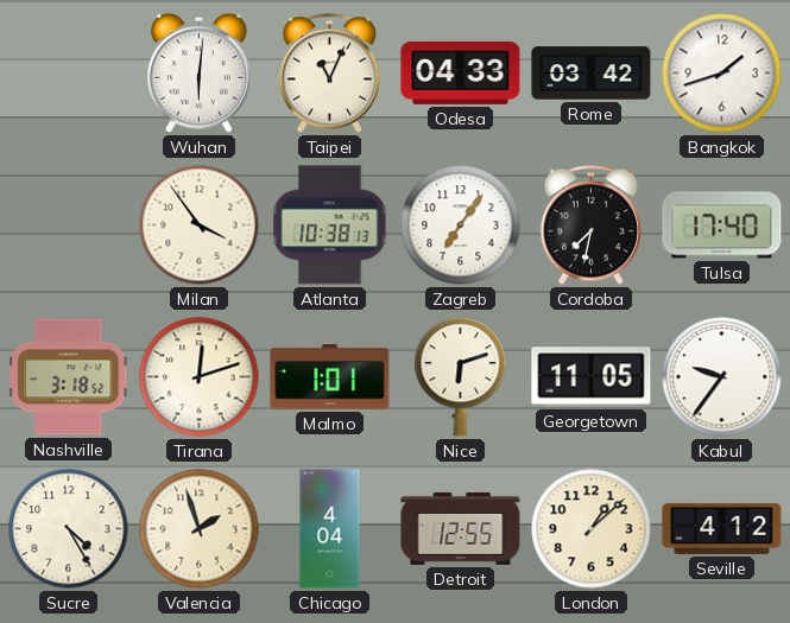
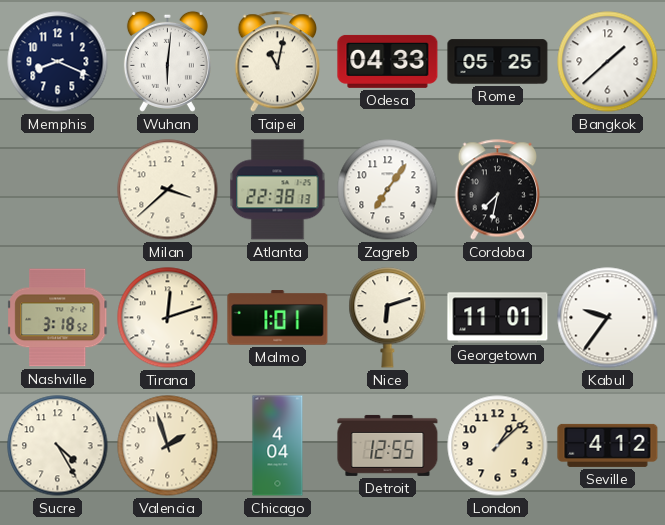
Memphis: none -> 8:19
Taipei: 11:04 -> 11:02
Rome: 03:42 -> 05:25
Bangkok: 1:42 -> 1:38
Milan: 3:54 -> 3:38
Atlanta: 10:38 -> 22:38
Tulsa: 17:40 -> none
Georgetown: 11:05 -> 11:01
